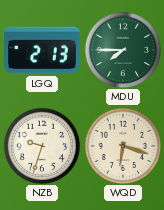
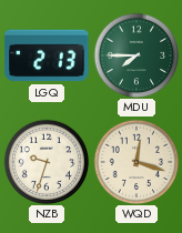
WQD: 6:18 -> 12:18
